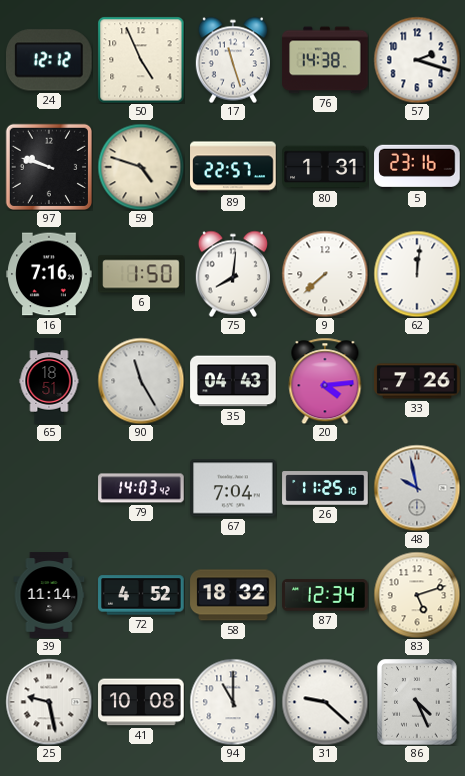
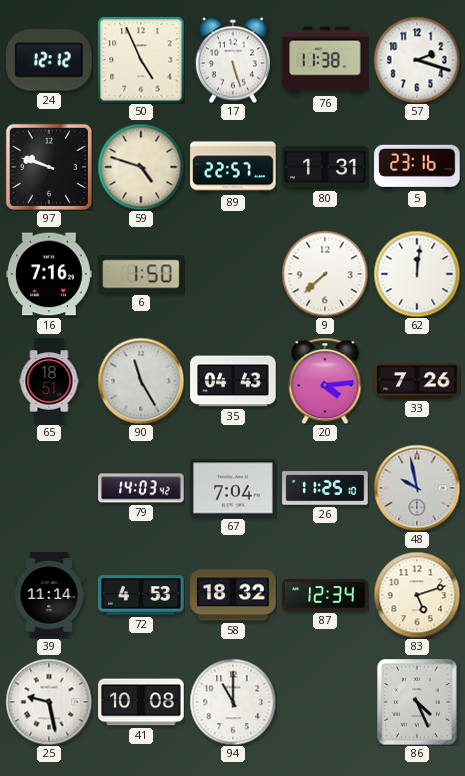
17: 11:27 -> 5:27
76: 14:38 -> 11:38
75: 8:01 -> none
72: 4:52 -> 4:53
31: 9:22 -> none
